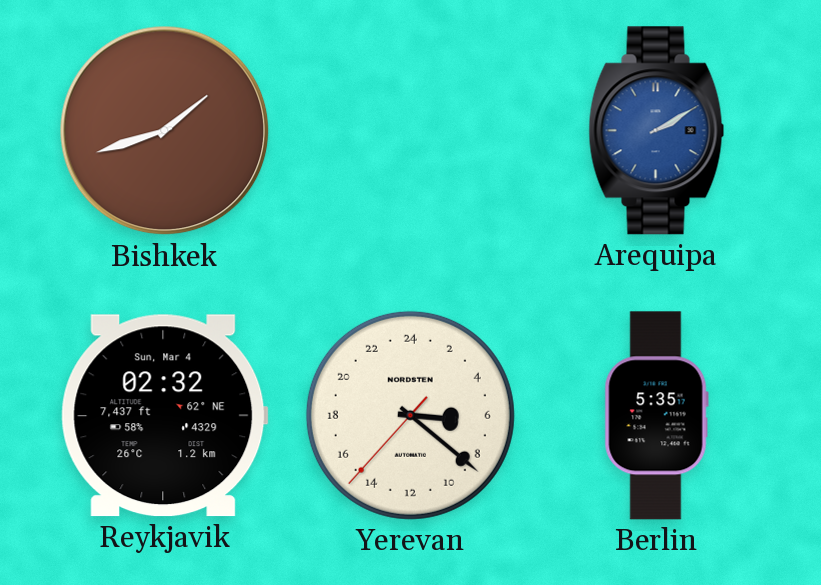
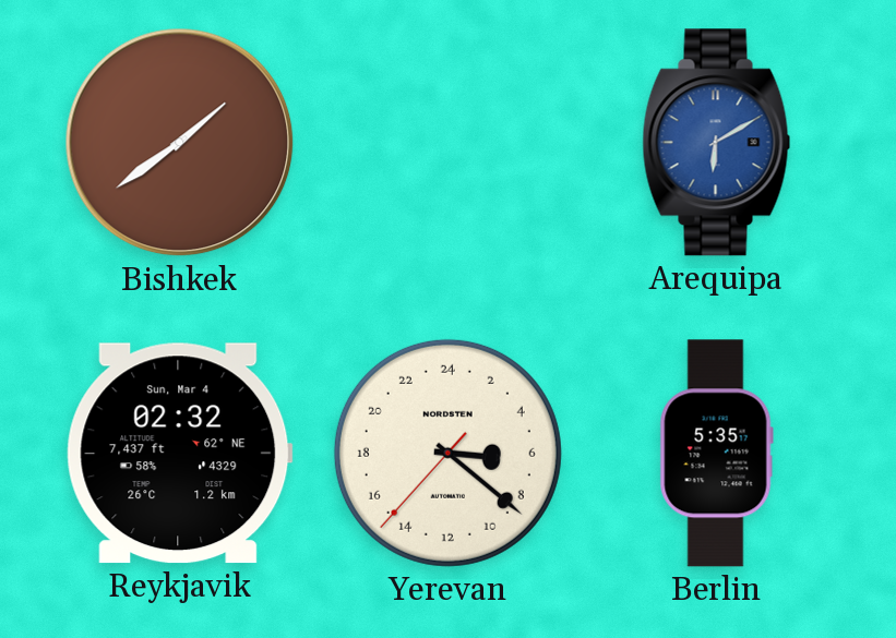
Bishkek: 1:42 -> 1:39
Arequipa: 2:10 -> 6:10
